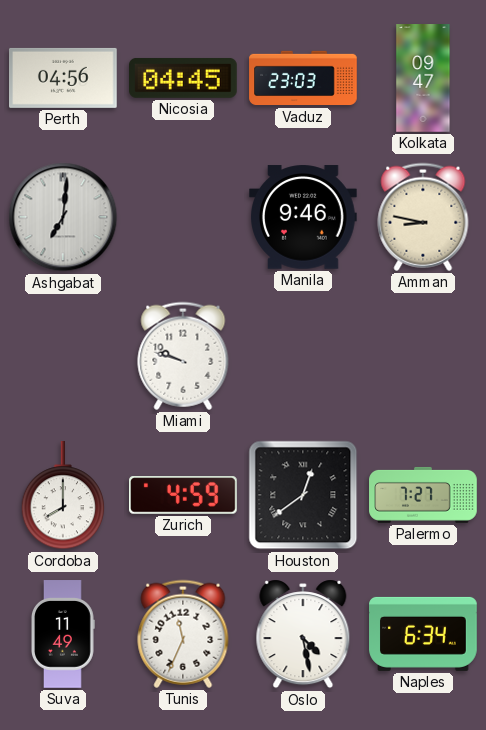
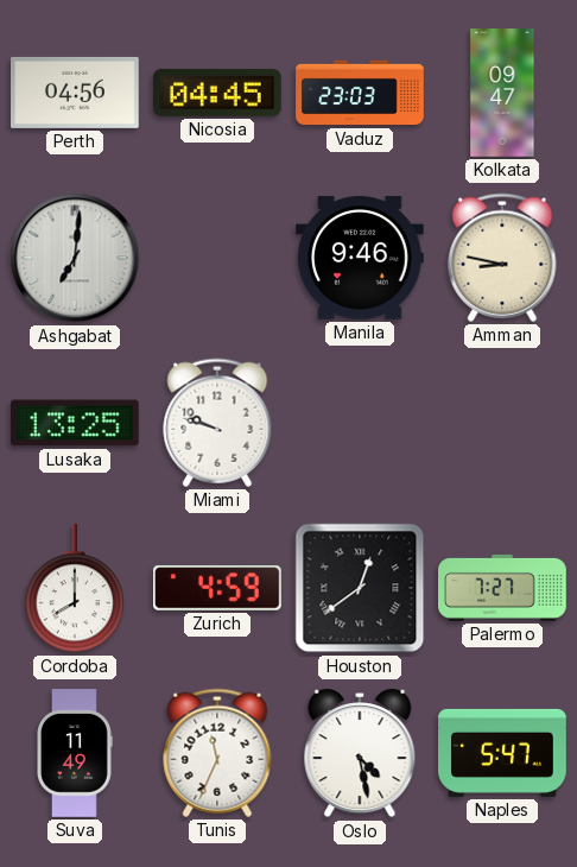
Lusaka: none -> 13:25
Naples: 6:34 -> 5:47
